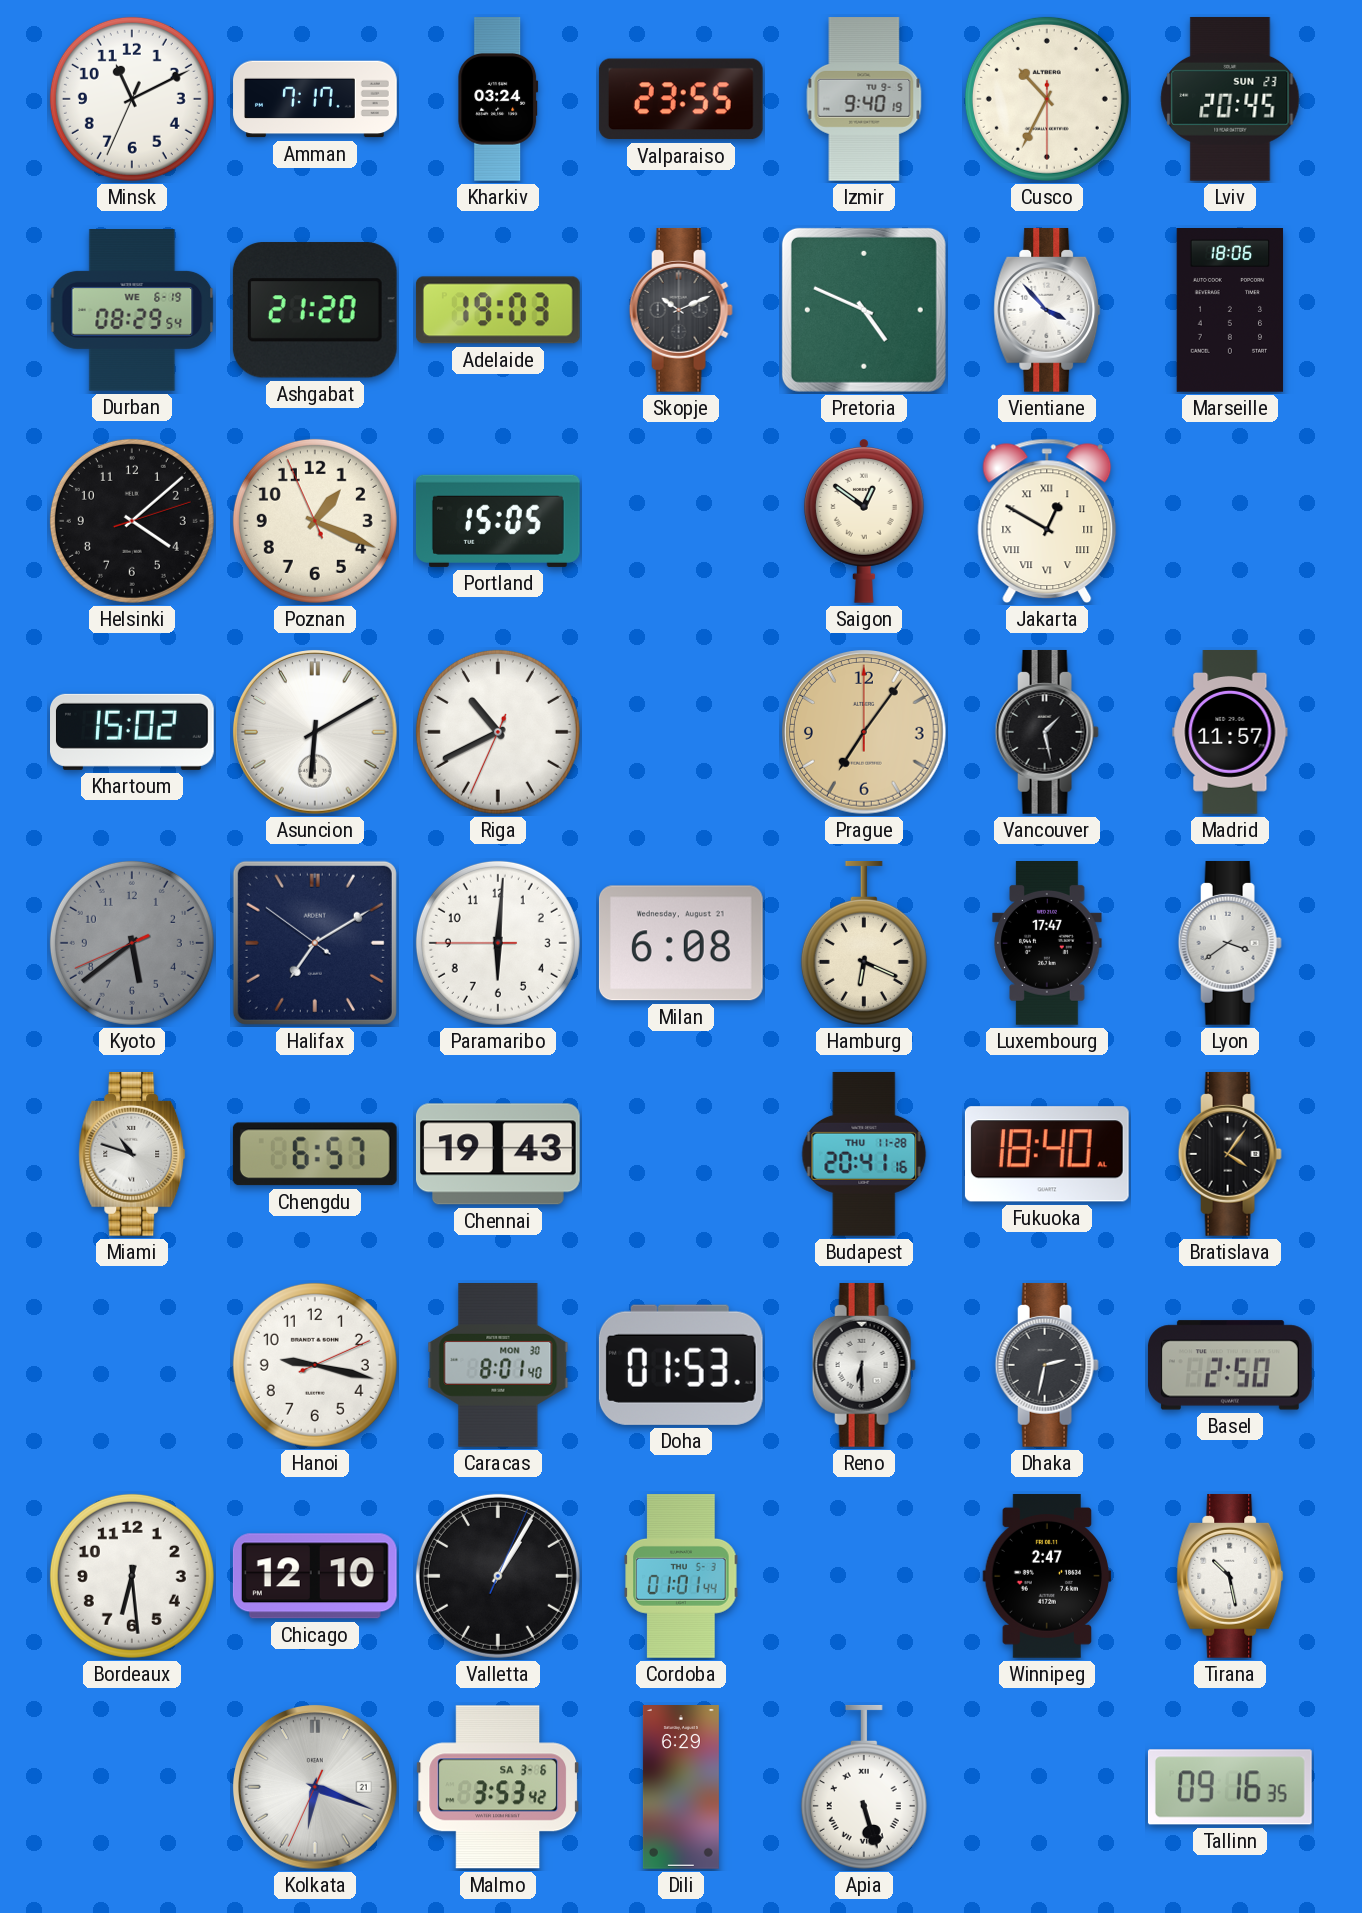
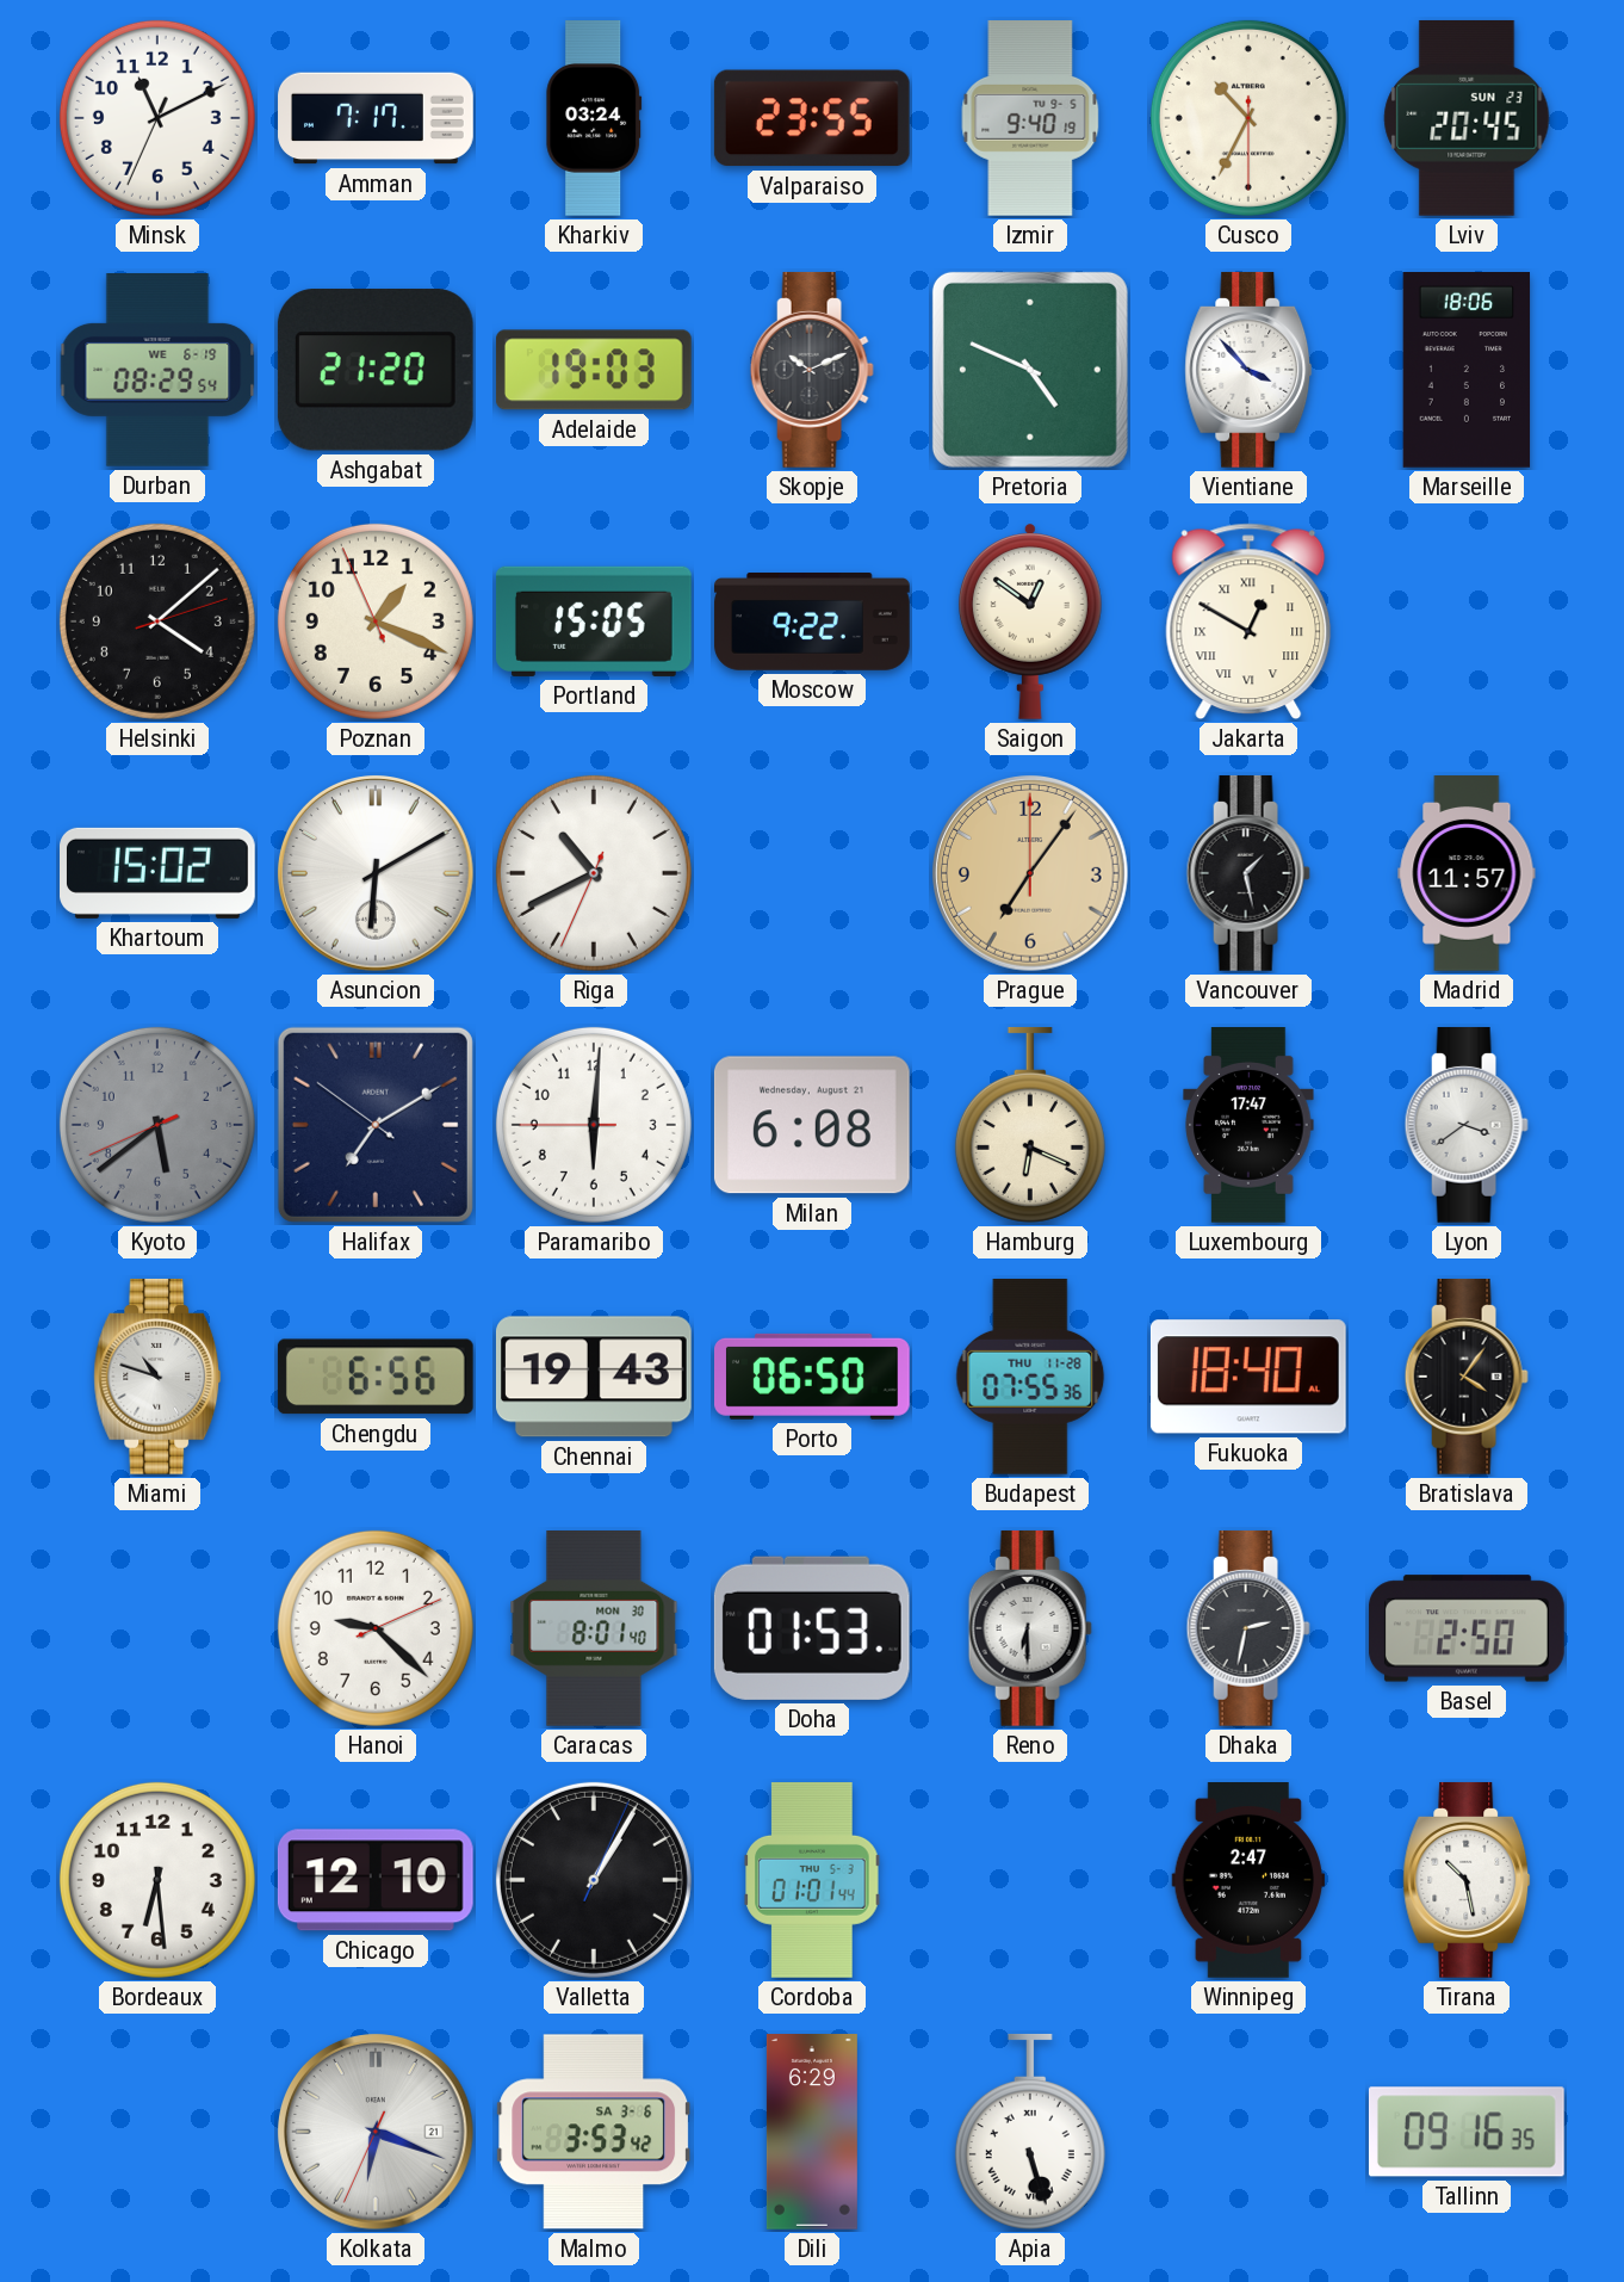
Moscow: none -> 9:22
Chengdu: 6:57 -> 6:56
Porto: none -> 06:50
Budapest: 20:41 -> 07:55
Hanoi: 9:17 -> 9:22
